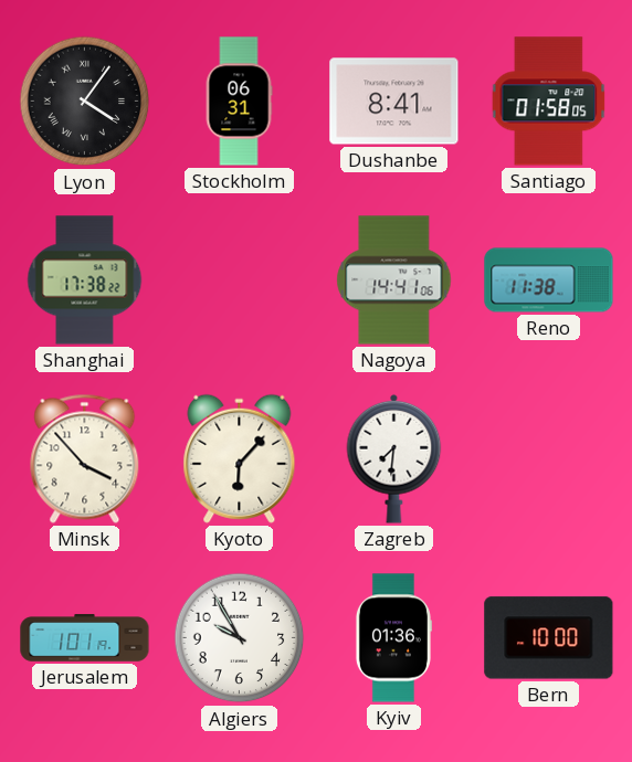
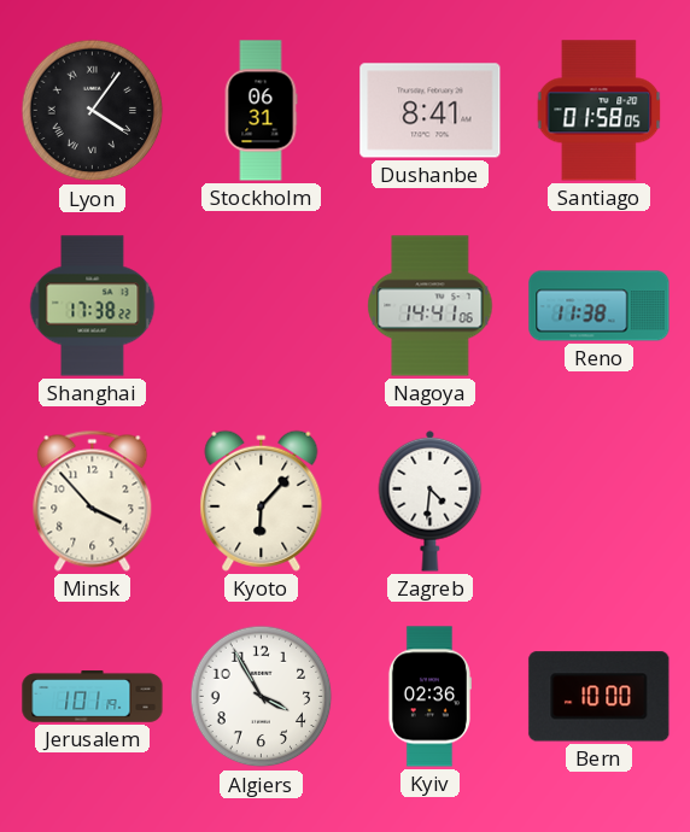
Zagreb: 7:31 -> 4:31
Algiers: 9:55 -> 3:55
Kyiv: 01:36 -> 02:36
